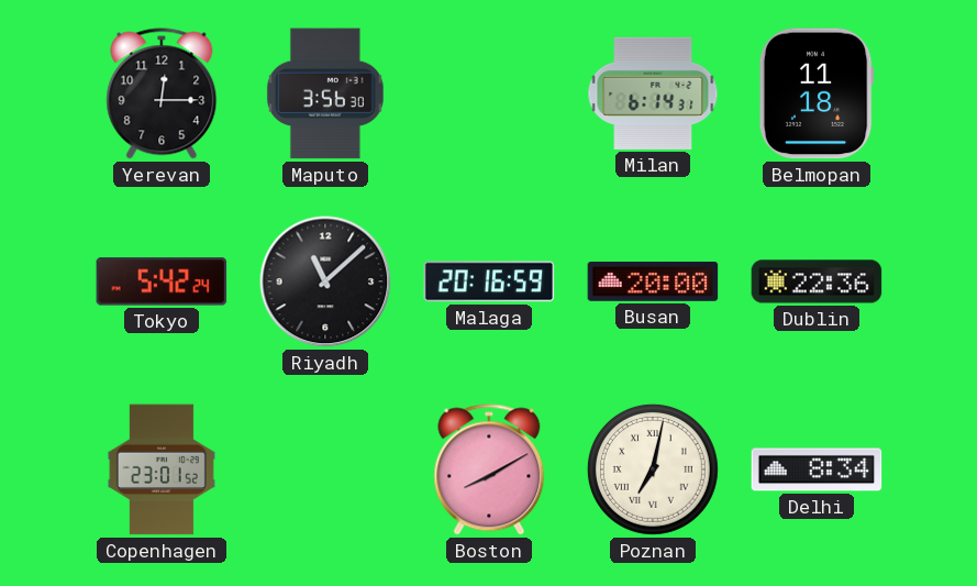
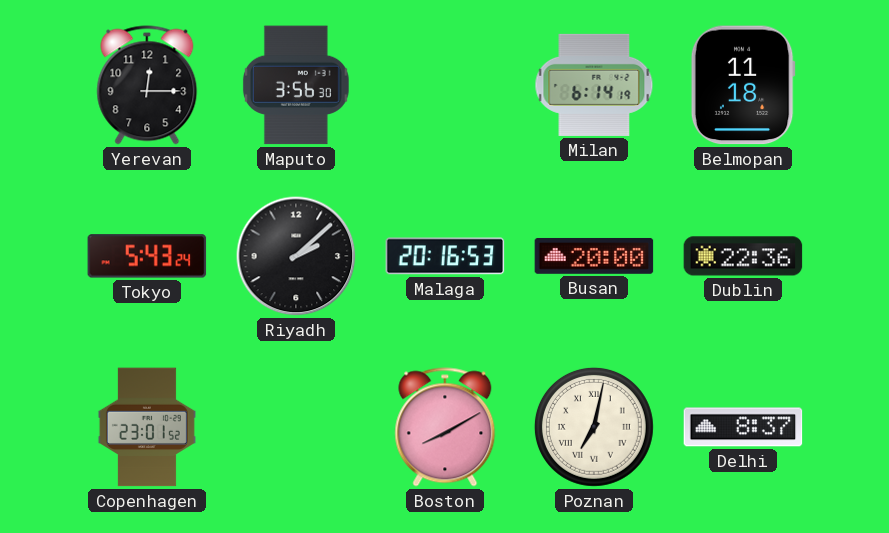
Milan: 6:14:31 -> 6:14:19
Tokyo: 5:42 -> 5:43
Riyadh: 11:08 -> 2:08
Malaga: 20:16:59 -> 20:16:53
Delhi: 8:34 -> 8:37
